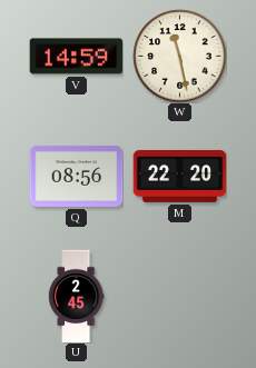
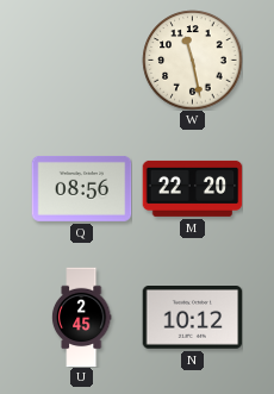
V: 14:59 -> none
N: none -> 10:12
